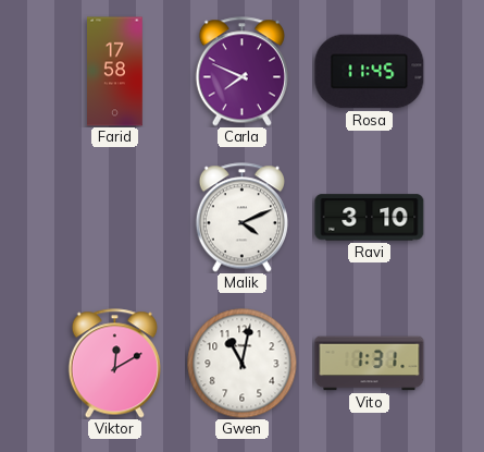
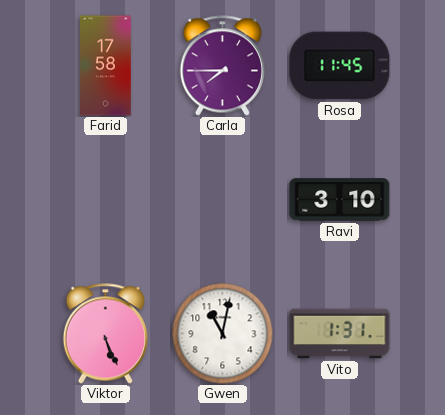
Carla: 7:49 -> 7:45
Malik: 4:11 -> none
Viktor: 12:10 -> 5:26
